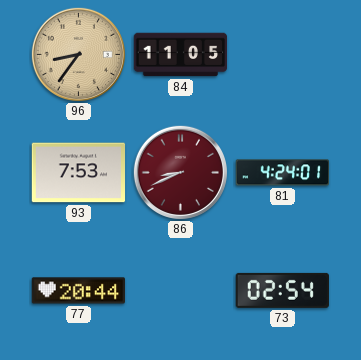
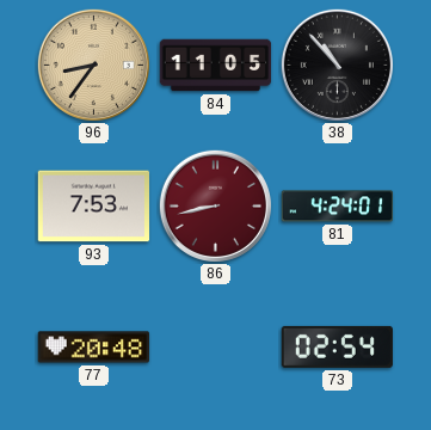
38: none -> 10:53
86: 8:41 -> 8:43
77: 20:44 -> 20:48
